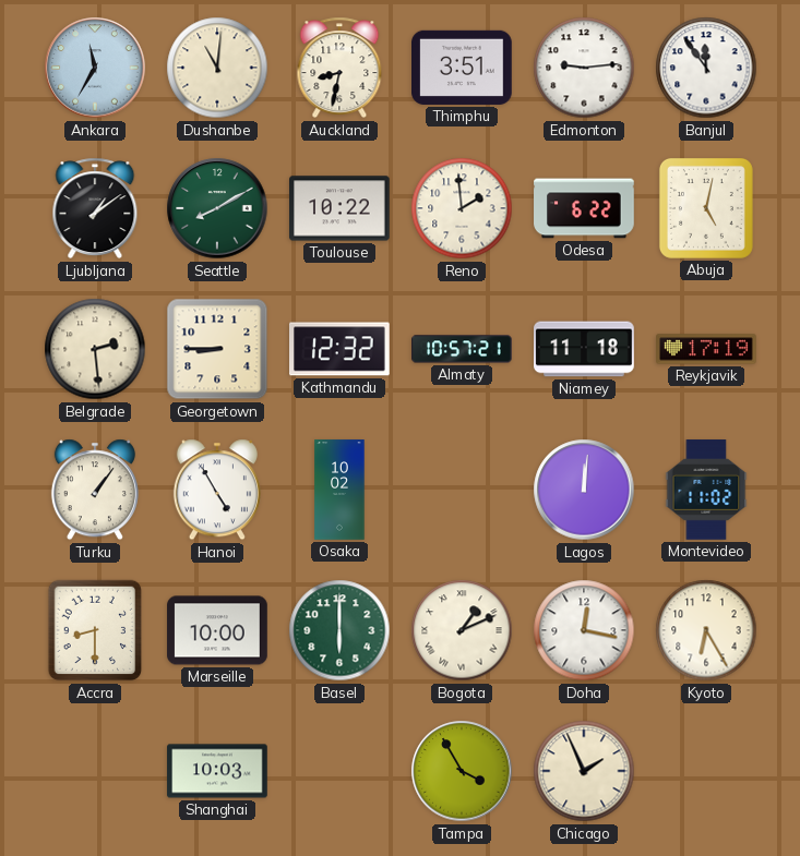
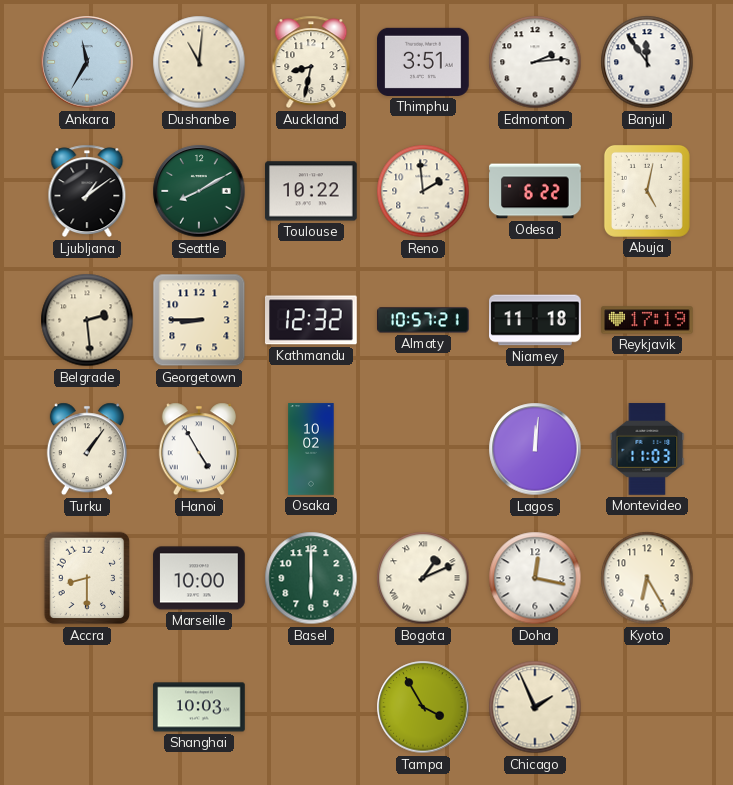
Edmonton: 9:14 -> 2:14
Montevideo: 11:02 -> 11:03
